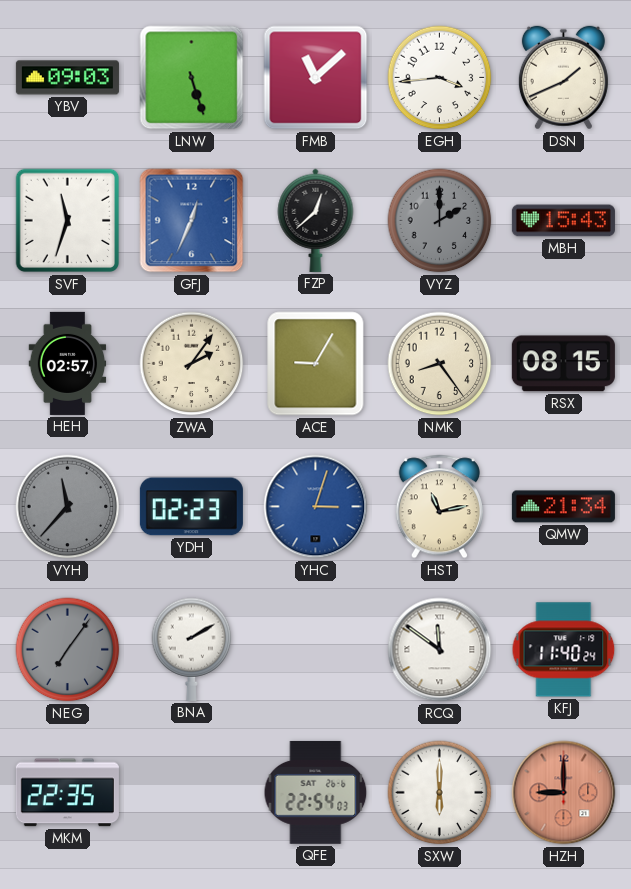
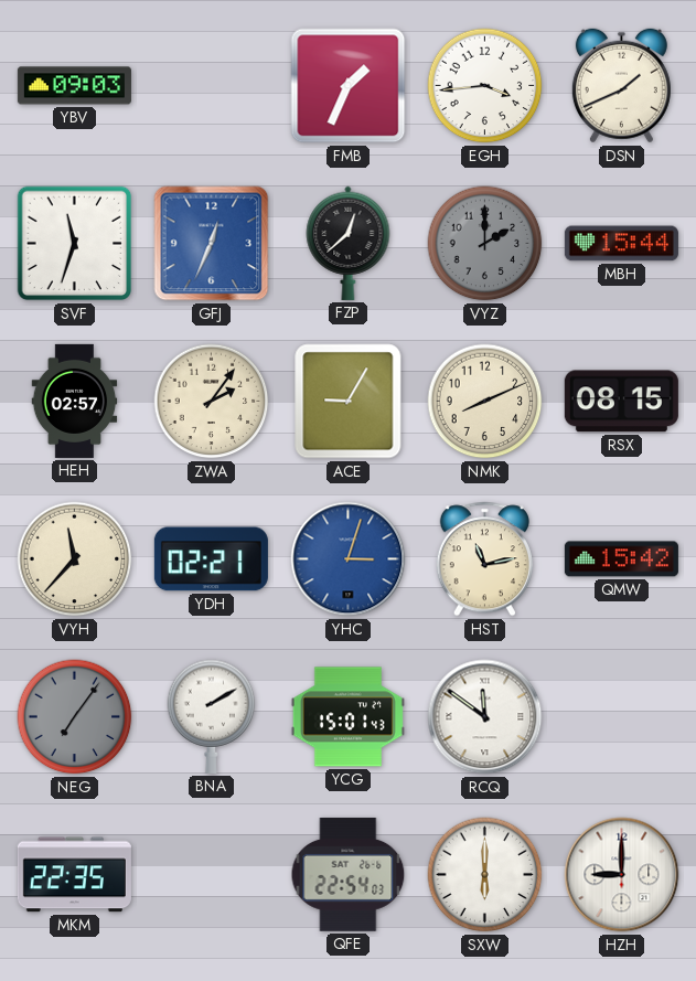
LNW: 5:27 -> none
FMB: 11:08 -> 1:34
MBH: 15:43 -> 15:44
NMK: 8:24 -> 8:11
VYH dial: grey -> cream
YDH: 02:23 -> 02:21
QMW: 21:34 -> 15:42
YCG: none -> 15:01
KFJ: 11:40 -> none
HZH dial: salmon -> white
